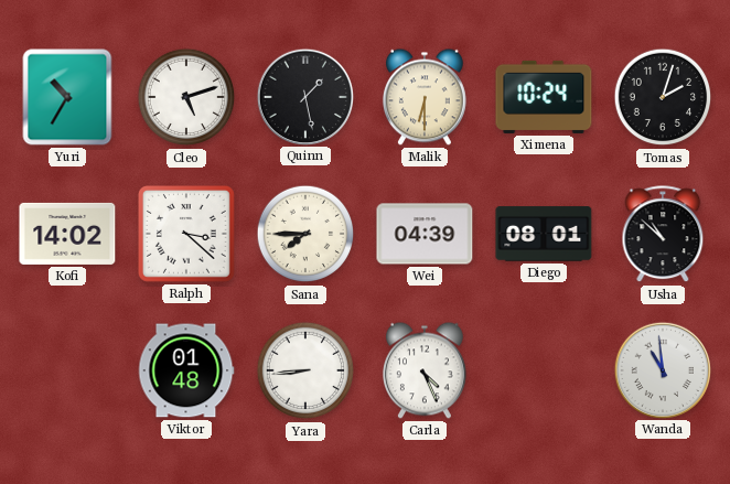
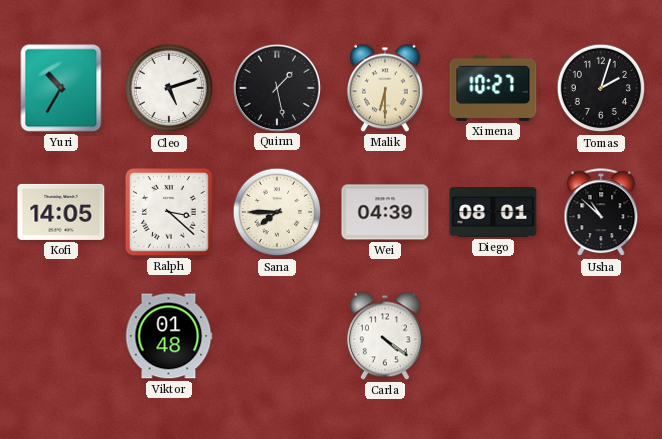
Ximena: 10:24 -> 10:27
Kofi: 14:02 -> 14:05
Yara: 8:44 -> none
Carla: 4:26 -> 4:21
Wanda: 10:59 -> none
